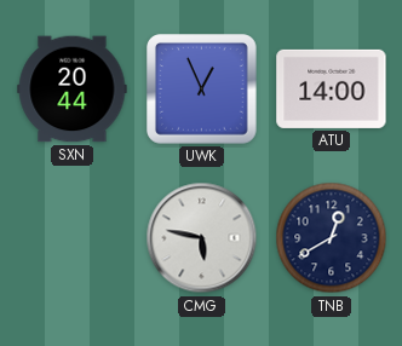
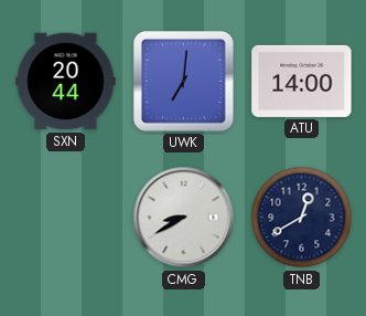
UWK: 12:56 -> 7:01
CMG: 5:47 -> 8:40
